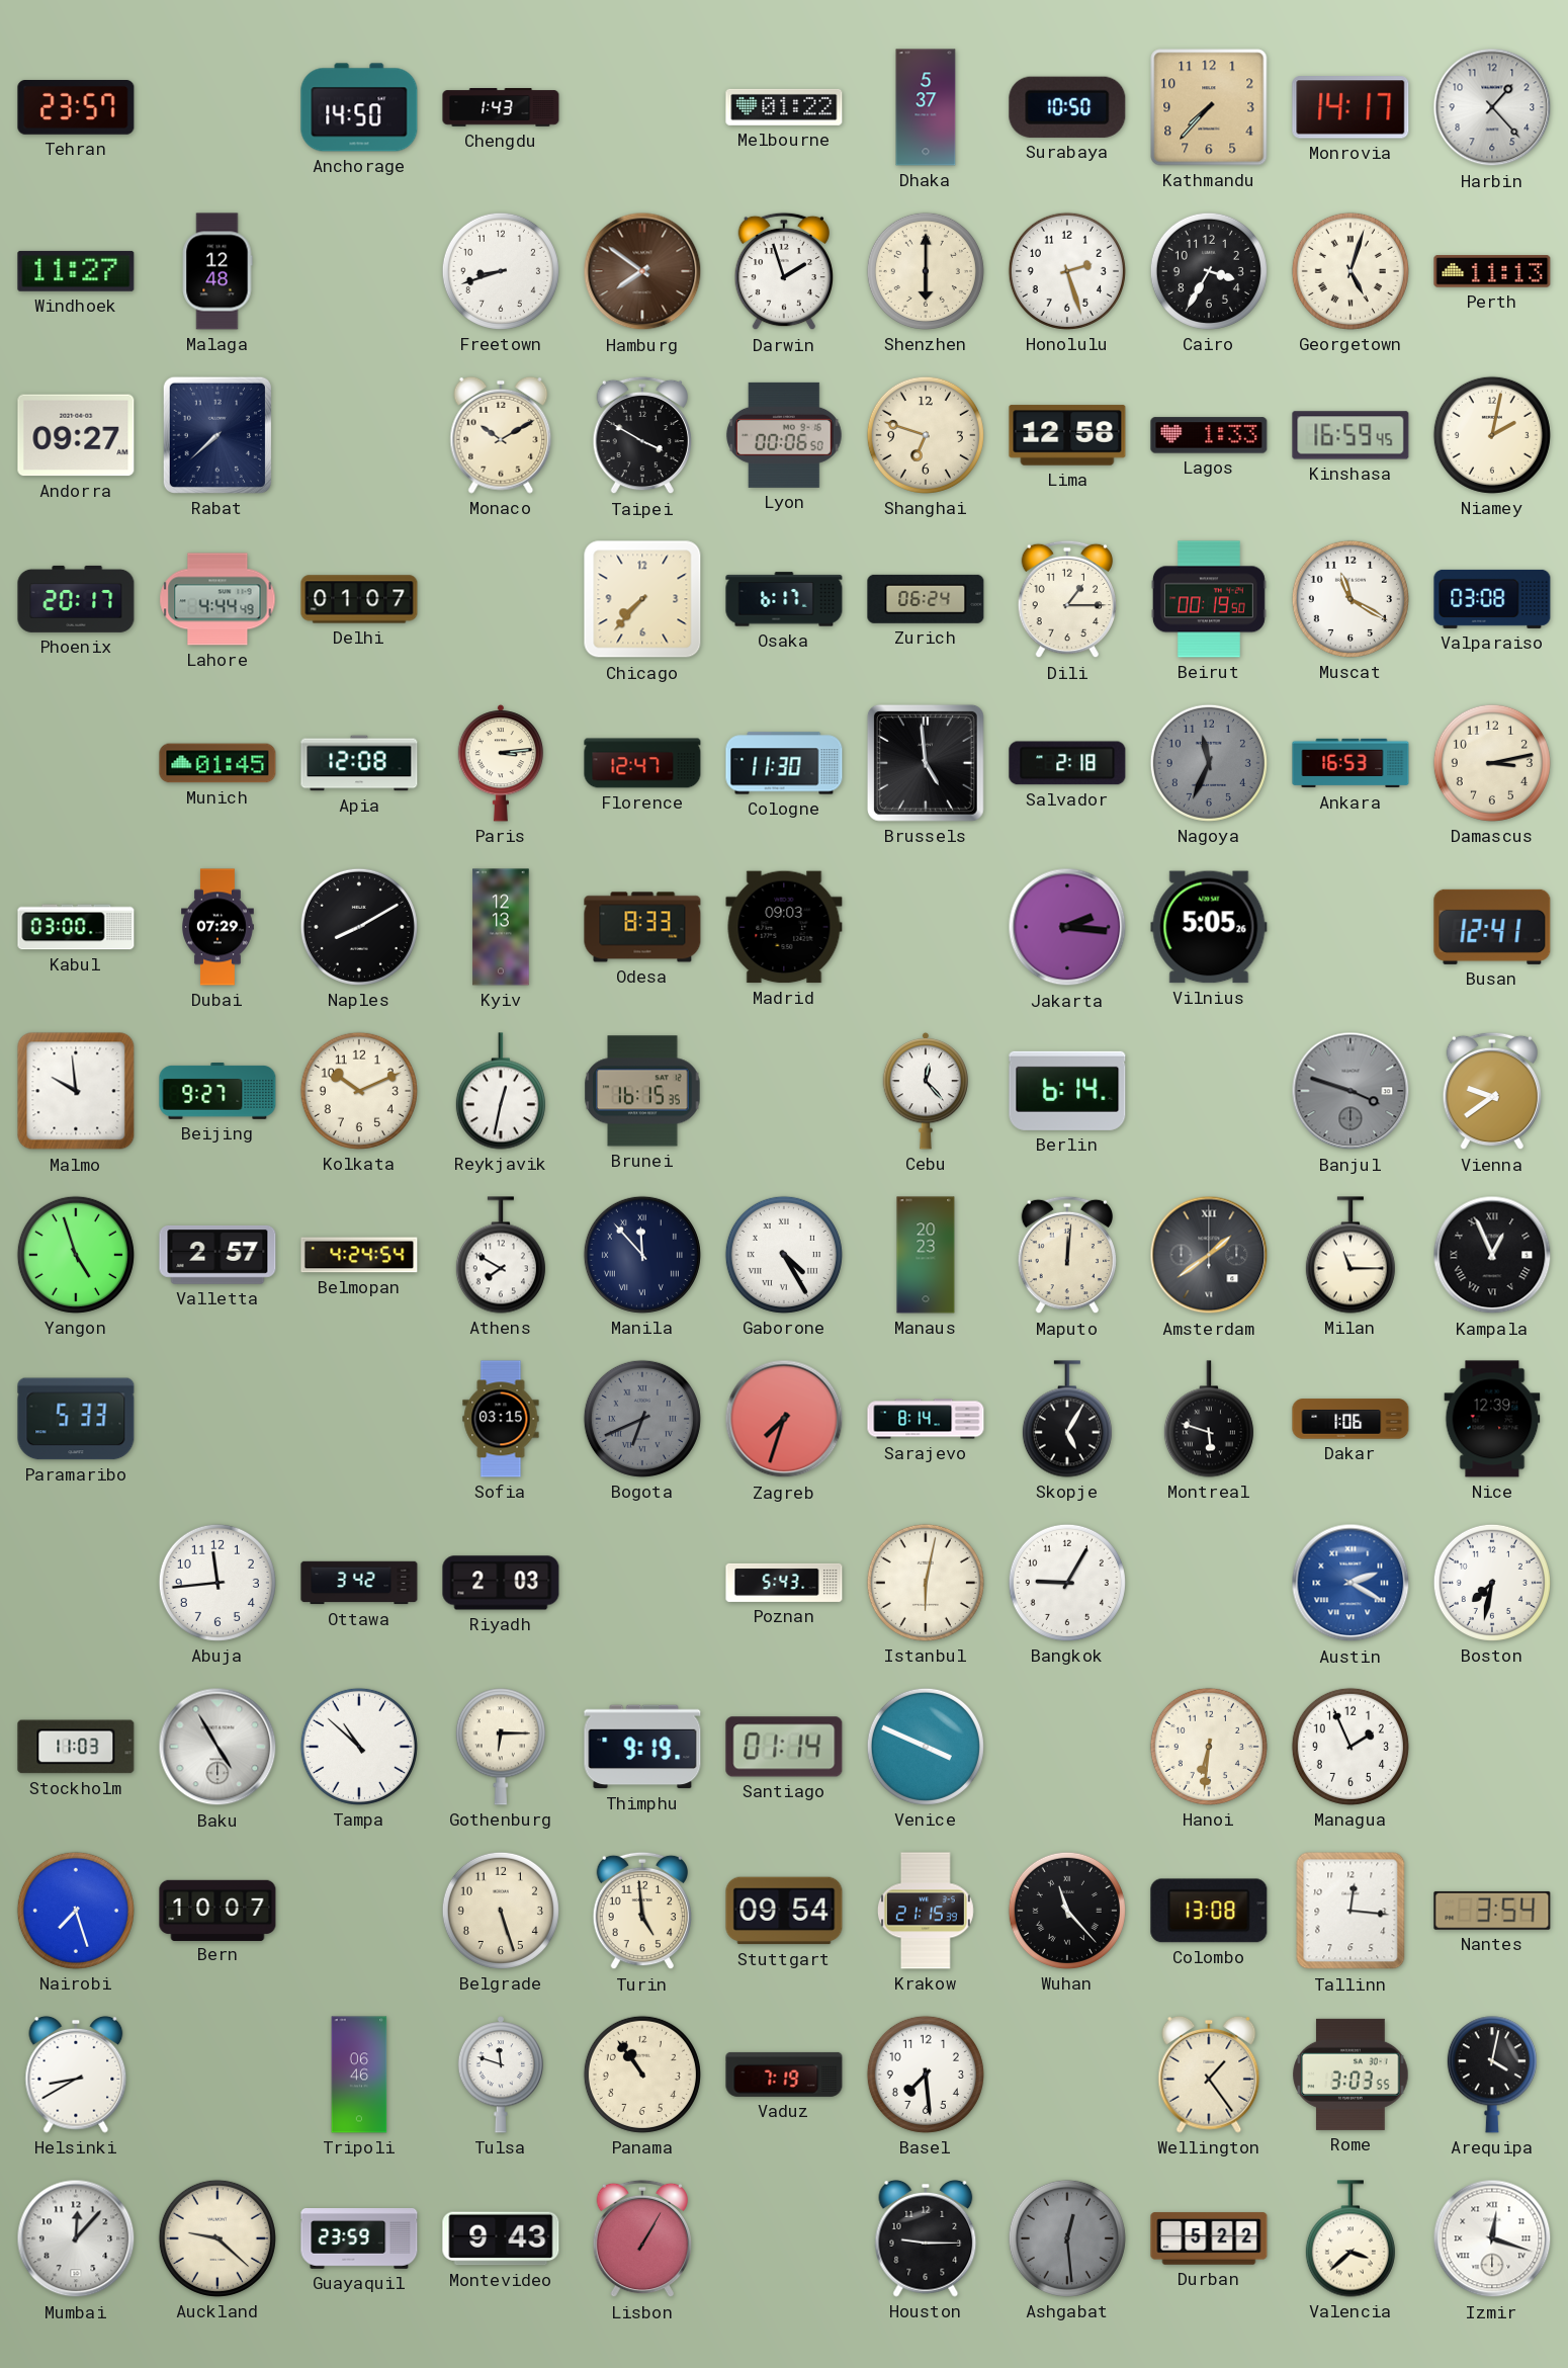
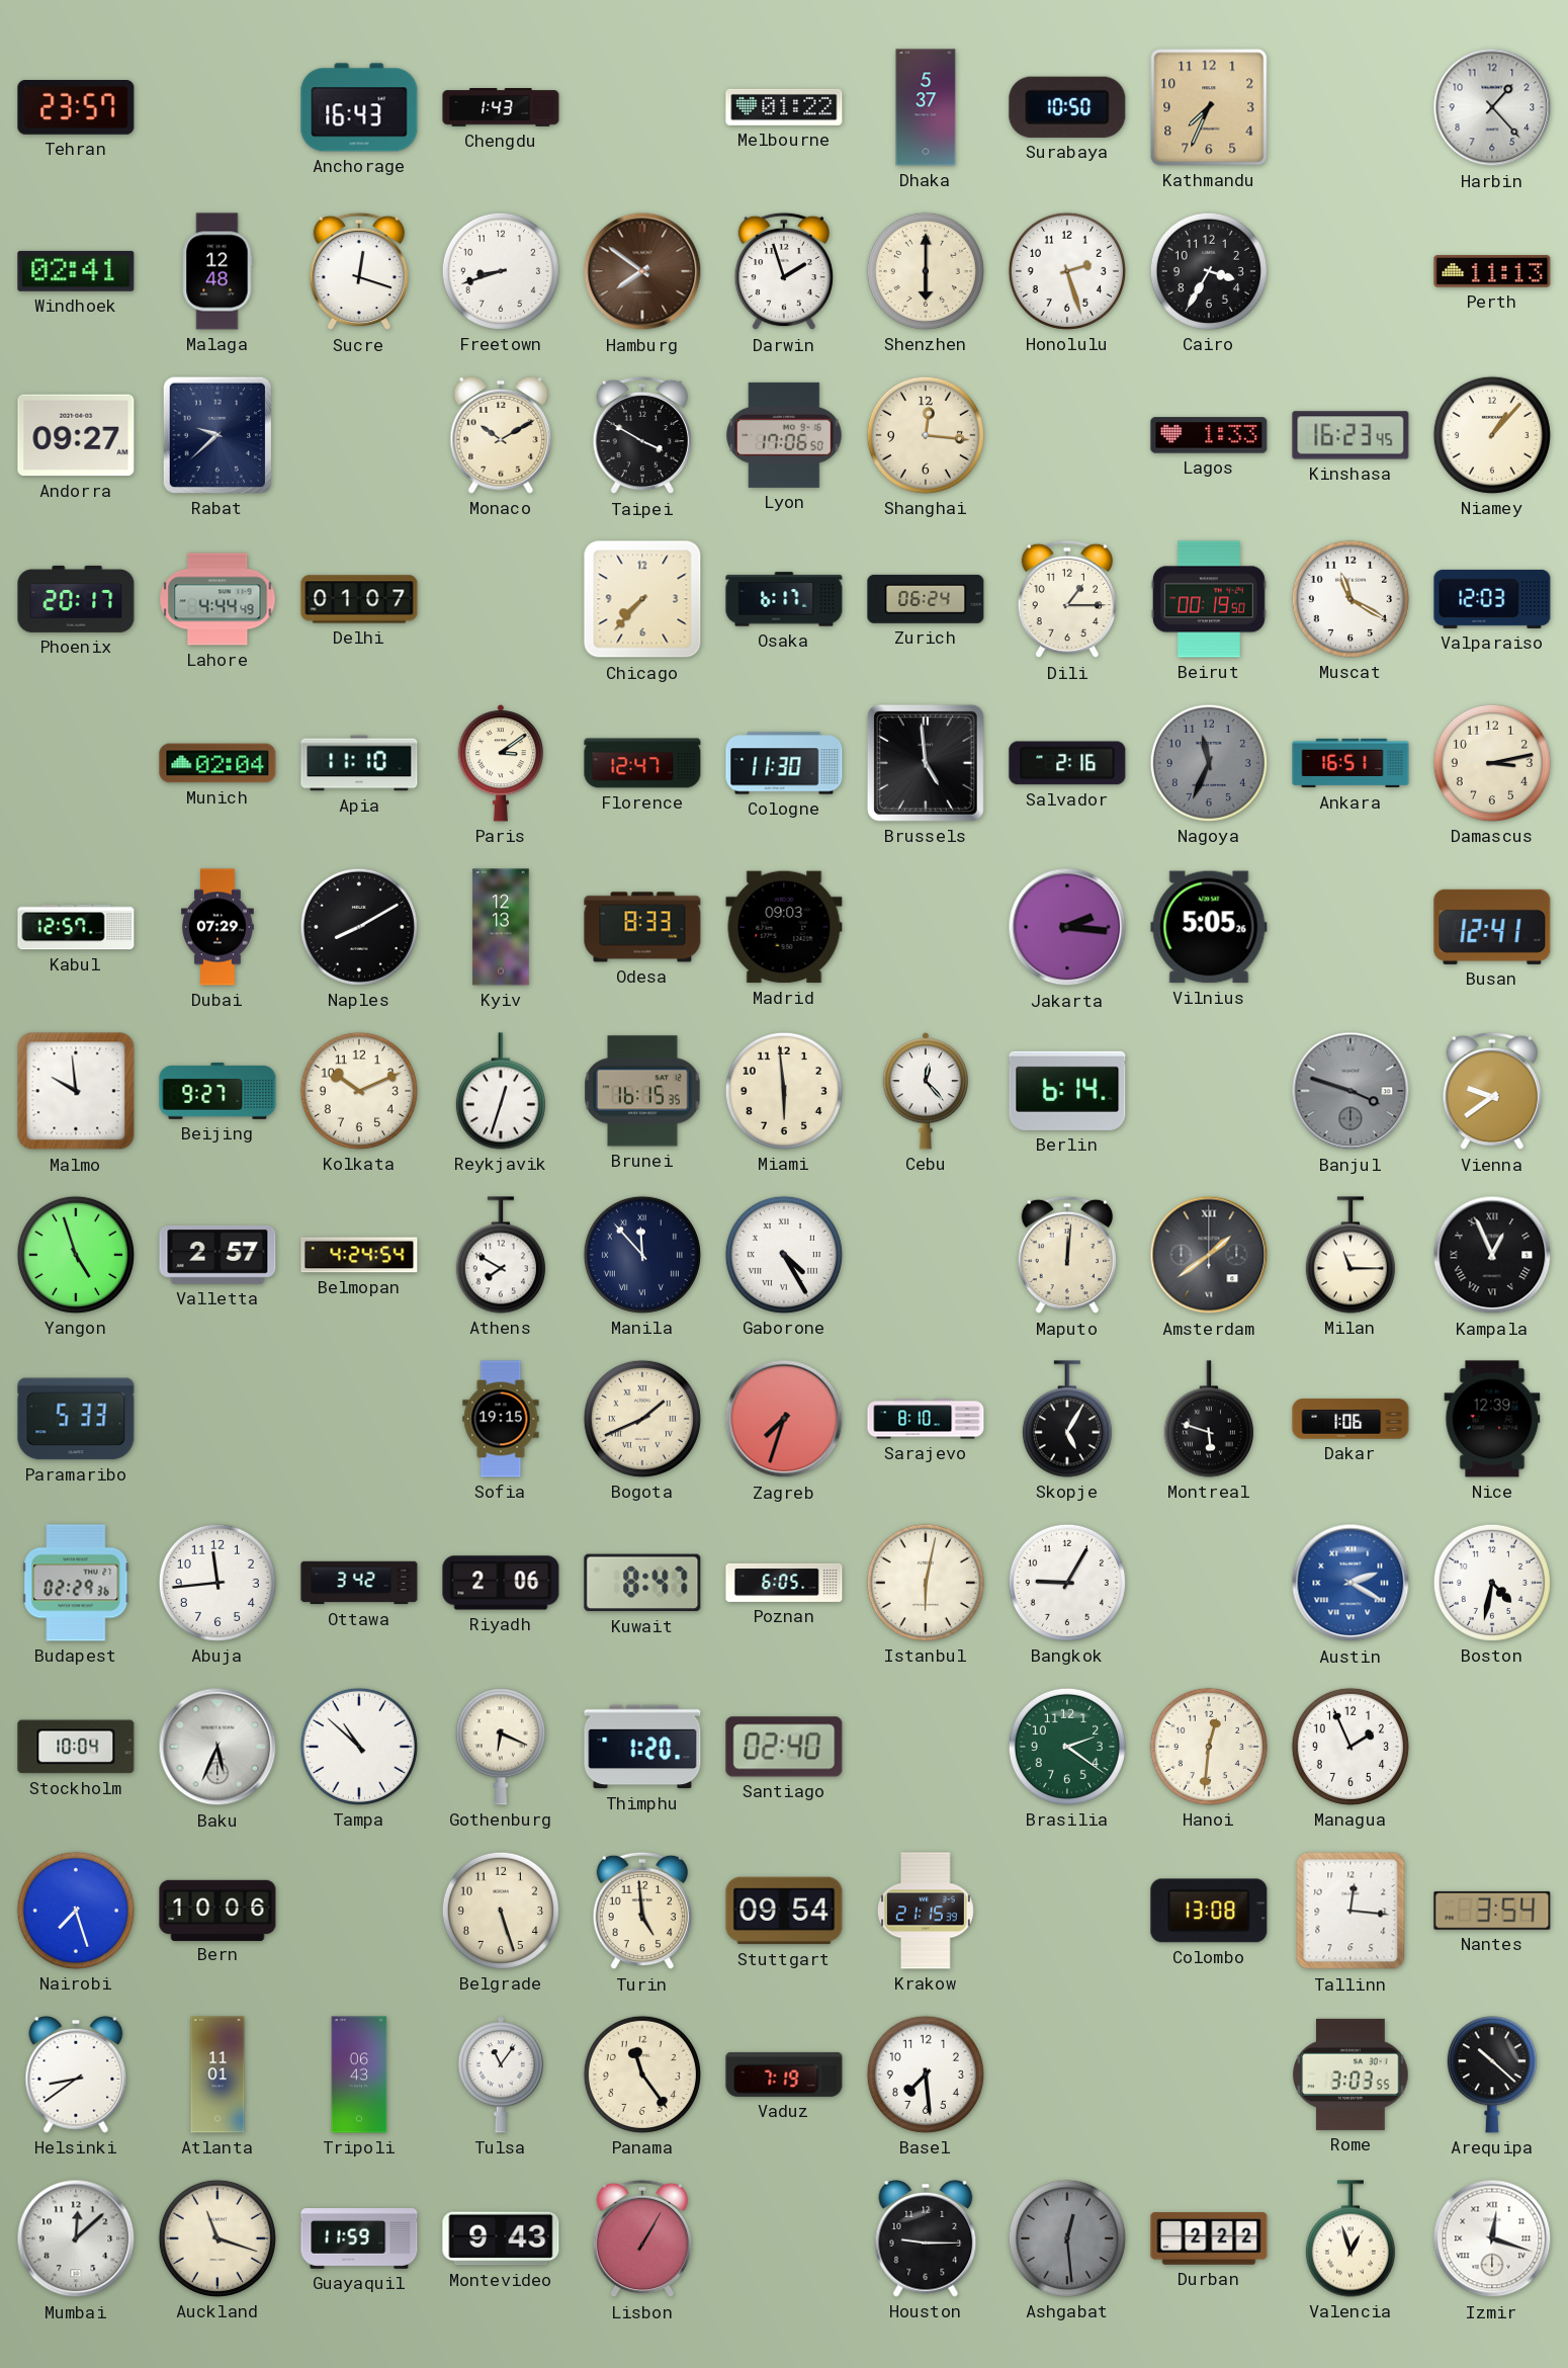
Anchorage: 14:50 -> 16:43
Kathmandu: 7:37 -> 7:34
Monrovia: 14:17 -> none
Windhoek: 11:27 -> 02:41
Sucre: none -> 12:18
Georgetown: 5:03 -> none
Rabat: 7:38 -> 9:38
Lyon: 00:06 -> 17:06
Shanghai: 6:48 -> 12:16
Lima: 12:58 -> none
Kinshasa: 16:59 -> 16:23
Niamey: 2:02 -> 1:07
Valparaiso: 03:08 -> 12:03
Munich: 01:45 -> 02:04
Apia: 12:08 -> 11:10
Paris: 3:14 -> 3:09
Salvador: 2:18 -> 2:16
Ankara: 16:53 -> 16:51
Kabul: 03:00 -> 12:57
Reykjavik: 12:32 -> 12:33
Miami: none -> 5:59
Manaus: 20:23 -> none
Sofia: 03:15 -> 19:15
Bogota: 6:41 -> 1:41
Bogota dial: grey -> cream
Sarajevo: 8:14 -> 8:10
Budapest: none -> 02:29
Riyadh: 2:03 -> 2:06
Kuwait: none -> 8:47
Poznan: 5:43 -> 6:05
Boston: 7:32 -> 4:32
Stockholm: 11:03 -> 10:04
Baku: 4:55 -> 5:34
Gothenburg: 6:15 -> 6:19
Thimphu: 9:19 -> 1:20
Santiago: 01:14 -> 02:40
Venice: 3:49 -> none
Brasilia: none -> 2:21
Hanoi: 6:31 -> 12:31
Bern: 10:07 -> 10:06
Wuhan: 11:23 -> none
Helsinki: 8:40 -> 8:39
Atlanta: none -> 11:01
Tripoli: 06:46 -> 06:43
Tulsa: 11:48 -> 11:06
Panama: 10:54 -> 11:24
Wellington: 1:24 -> none
Arequipa: 4:02 -> 10:22
Mumbai: 12:07 -> 12:08
Auckland: 9:22 -> 11:18
Guayaquil: 23:59 -> 11:59
Durban: 5:22 -> 2:22
Valencia: 3:38 -> 12:57
